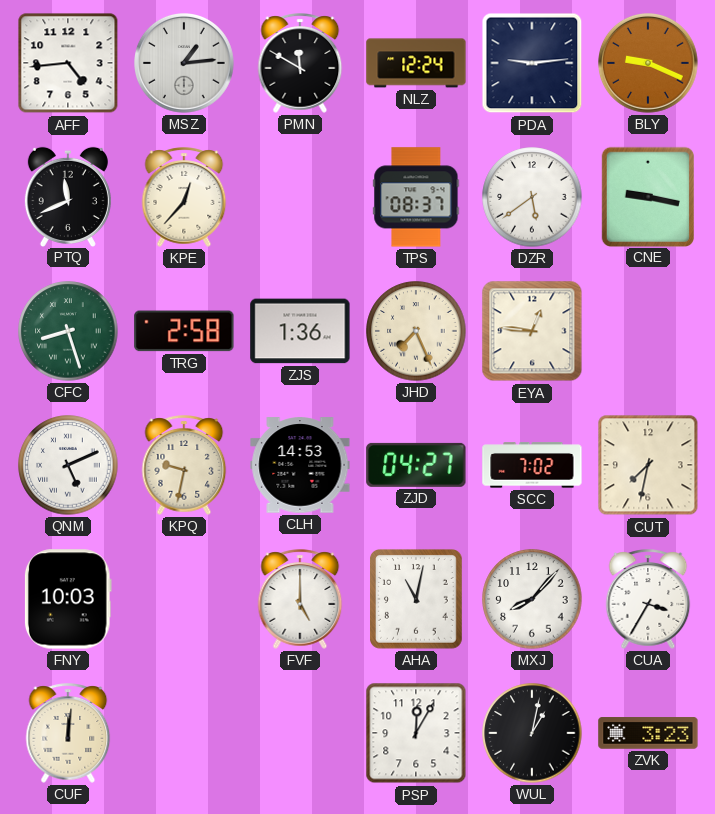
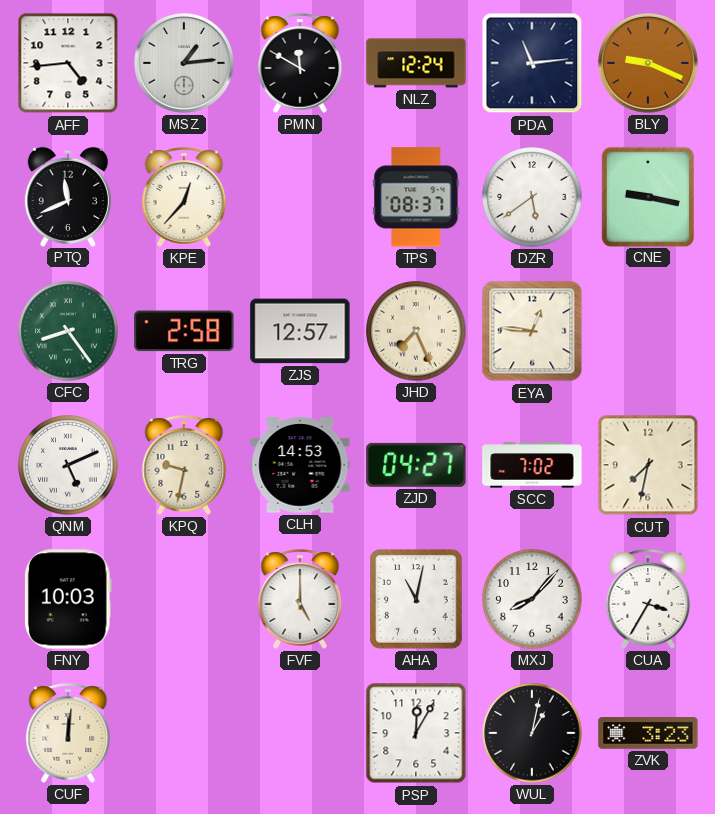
PDA: 9:14 -> 11:14
CFC: 8:27 -> 8:24
ZJS: 1:36 -> 12:57
